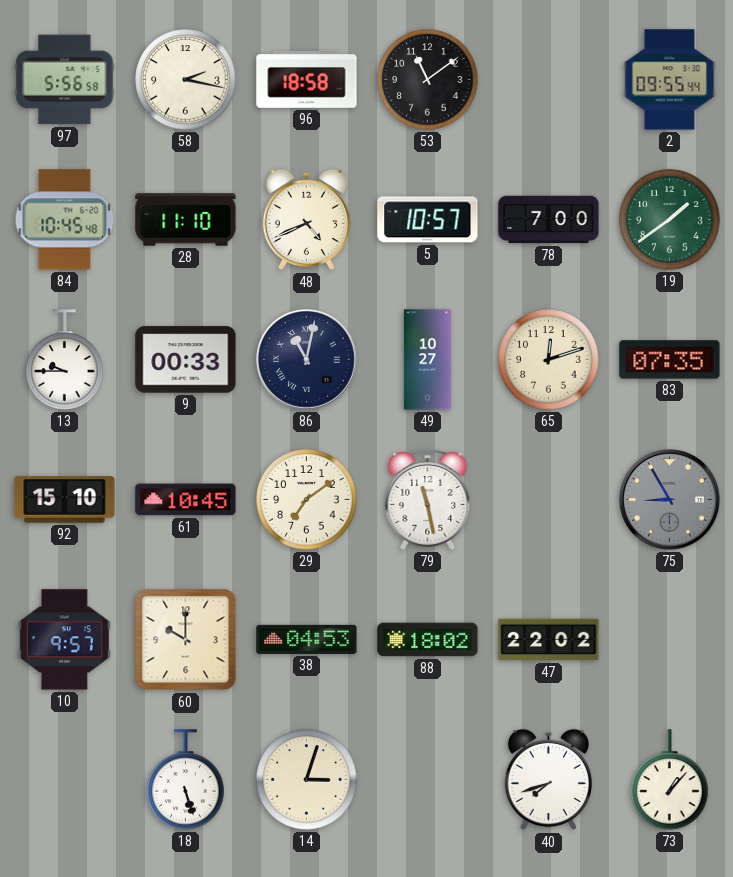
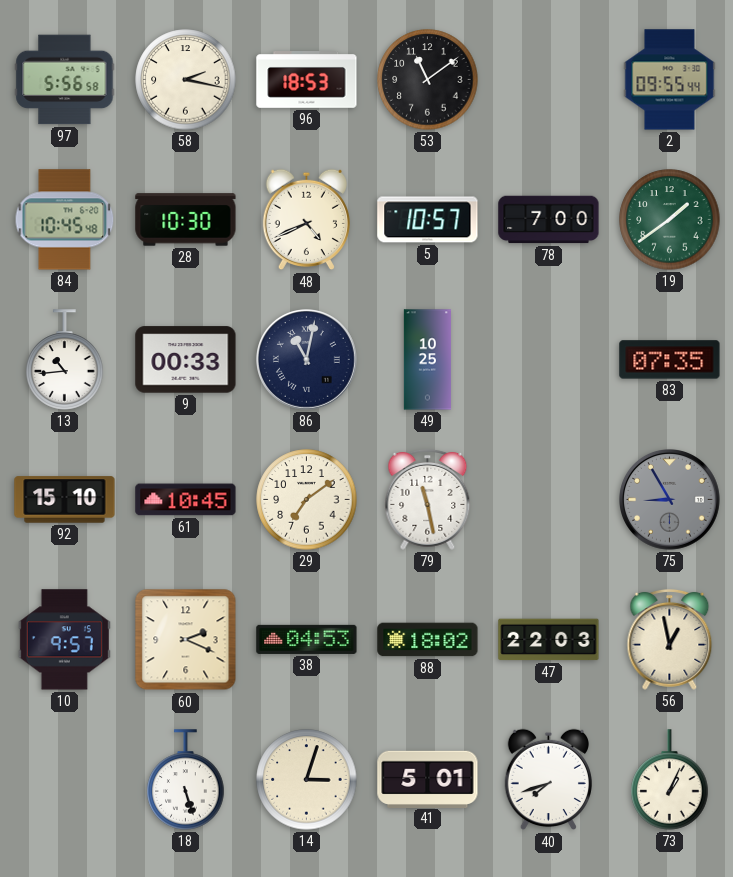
96: 18:58 -> 18:53
28: 11:10 -> 10:30
13: 9:45 -> 10:44
49: 10:27 -> 10:25
65: 12:12 -> none
60: 10:00 -> 2:19
47: 22:02 -> 22:03
56: none -> 12:58
41: none -> 5:01
73: 1:07 -> 1:04
